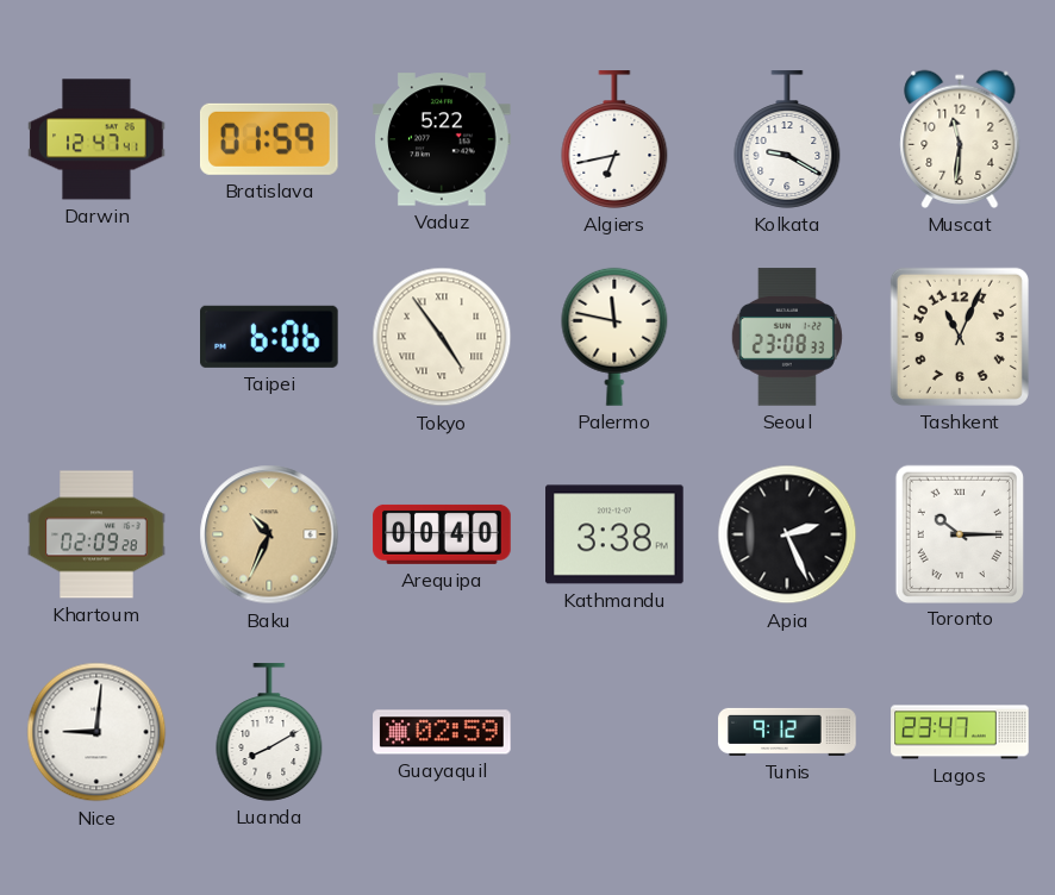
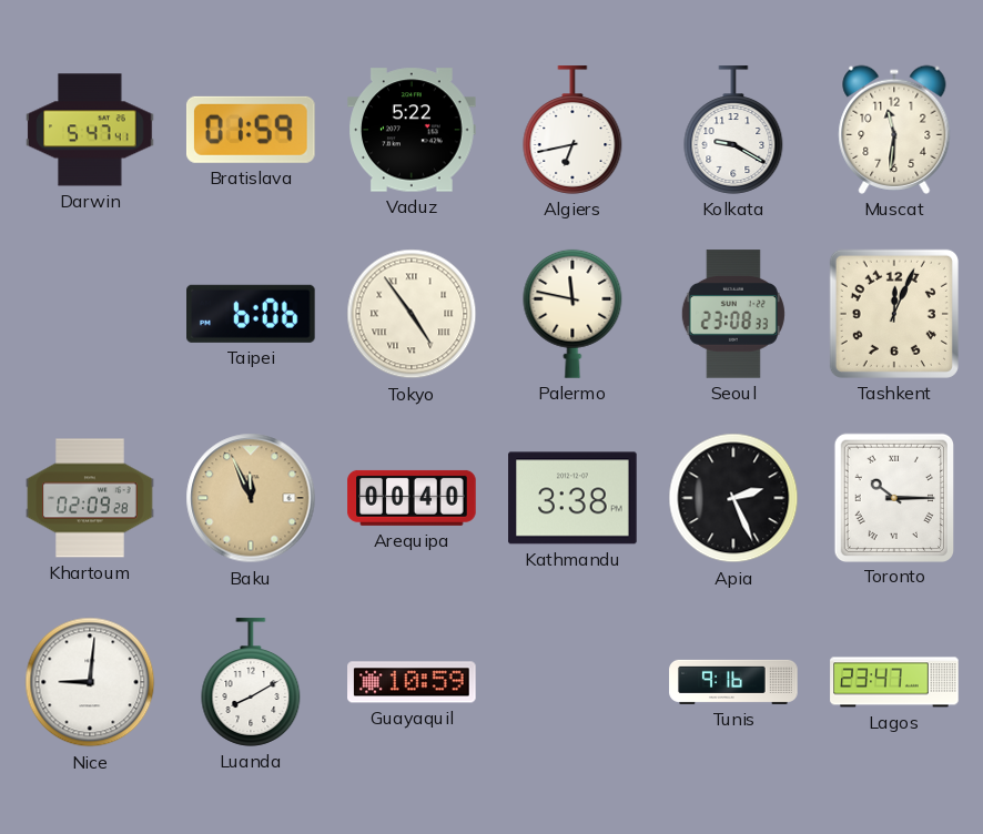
Darwin: 12:47 -> 5:47
Tashkent: 11:04 -> 12:04
Baku: 10:34 -> 11:56
Guayaquil: 02:59 -> 10:59
Tunis: 9:12 -> 9:16
